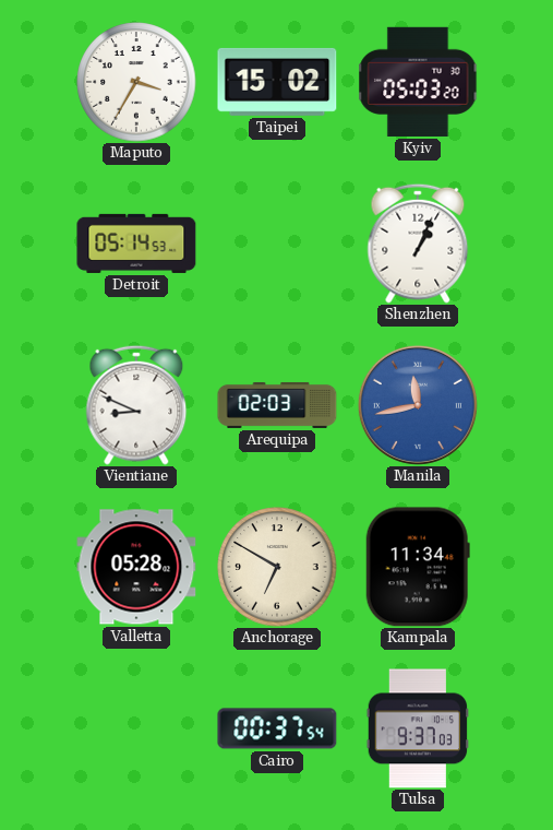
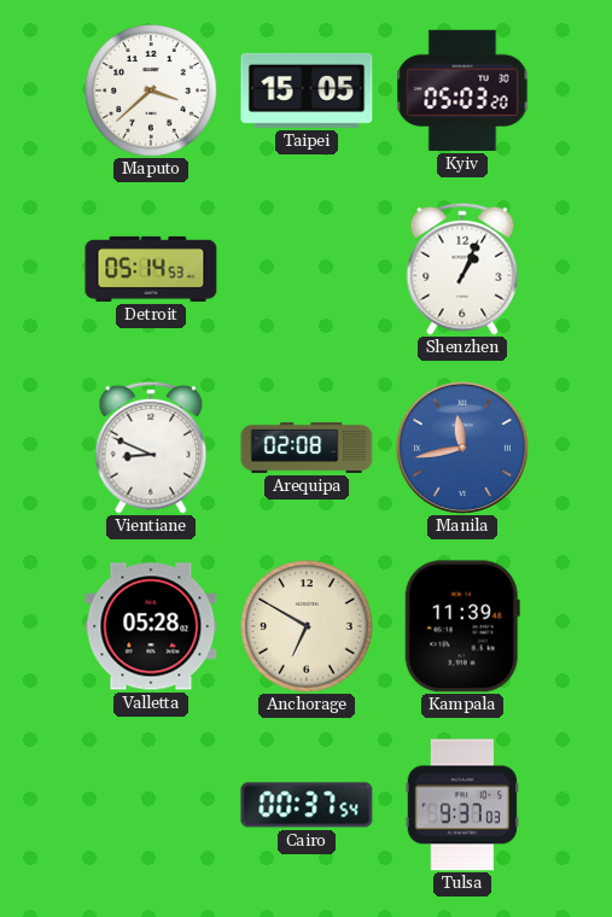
Maputo: 3:35 -> 3:38
Taipei: 15:02 -> 15:05
Arequipa: 02:03 -> 02:08
Kampala: 11:34 -> 11:39
